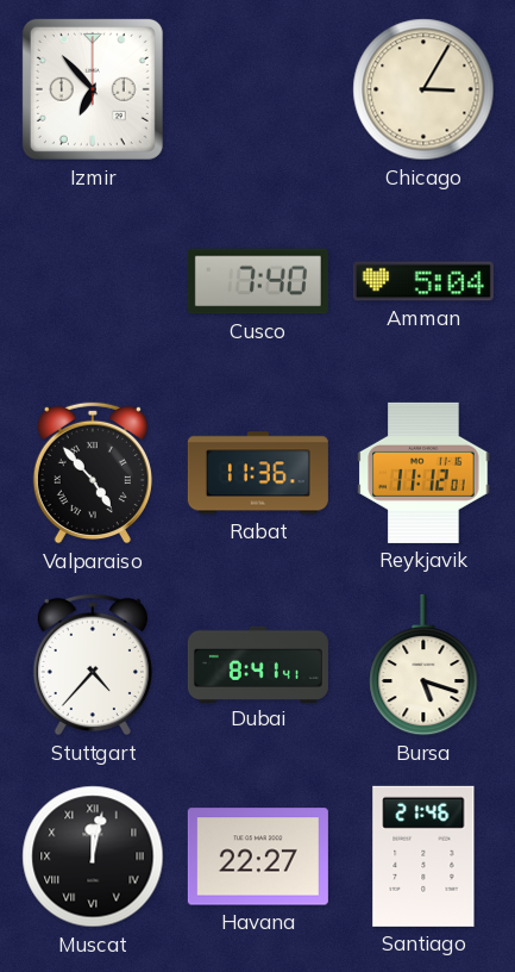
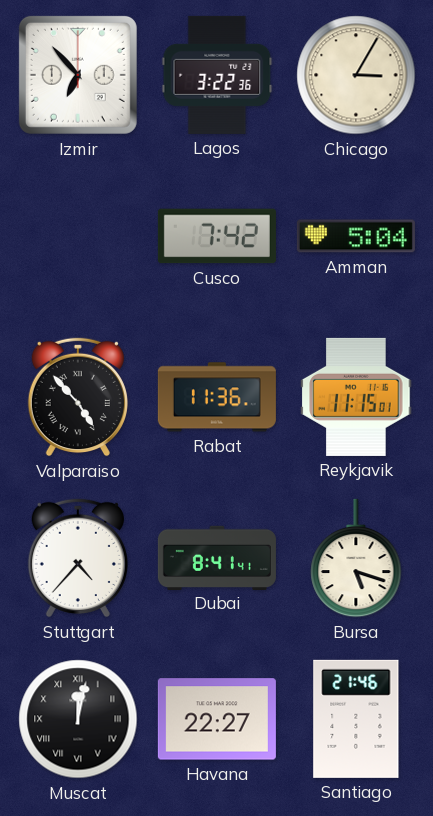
Lagos: none -> 3:22
Cusco: 7:40 -> 7:42
Reykjavik: 11:12 -> 11:15
